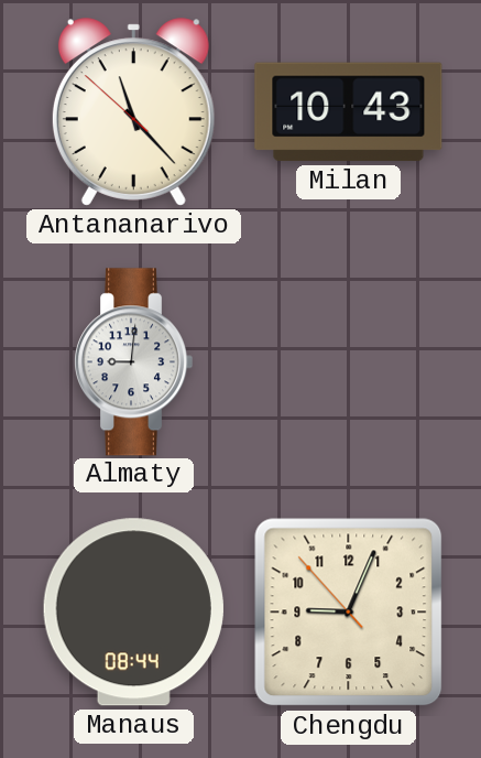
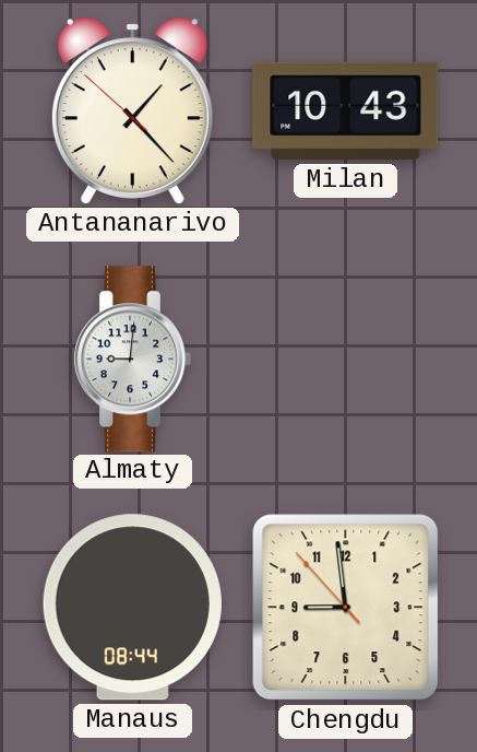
Antananarivo: 11:22 -> 1:22
Chengdu: 9:03 -> 8:58
